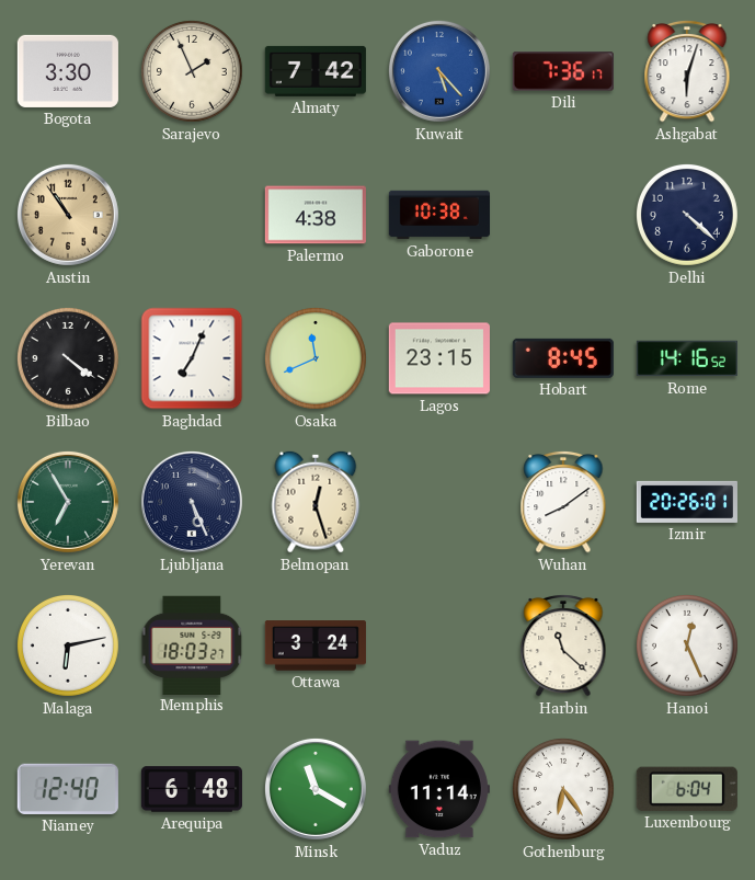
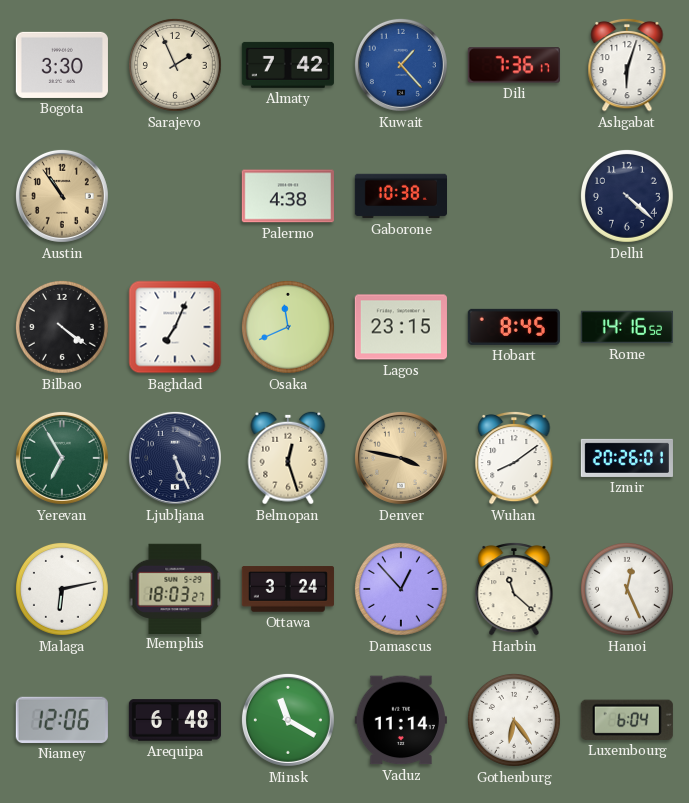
Kuwait: 5:23 -> 1:23
Denver: none -> 3:47
Damascus: none -> 12:53
Niamey: 12:40 -> 12:06
